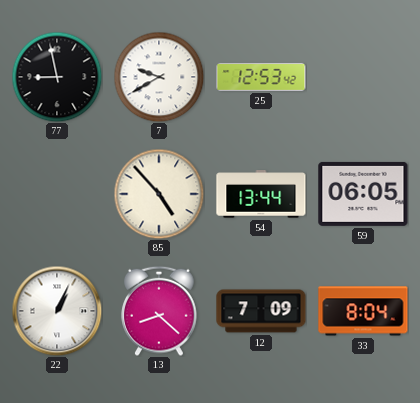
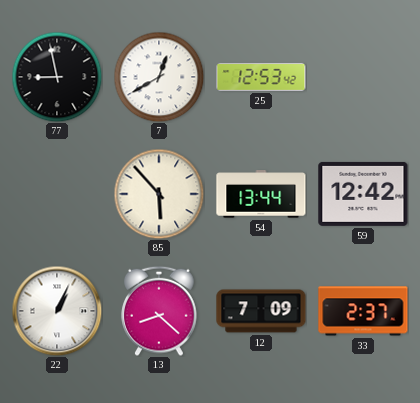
7: 9:40 -> 12:40
85: 4:53 -> 5:53
59: 06:05 -> 12:42
33: 8:04 -> 2:37
